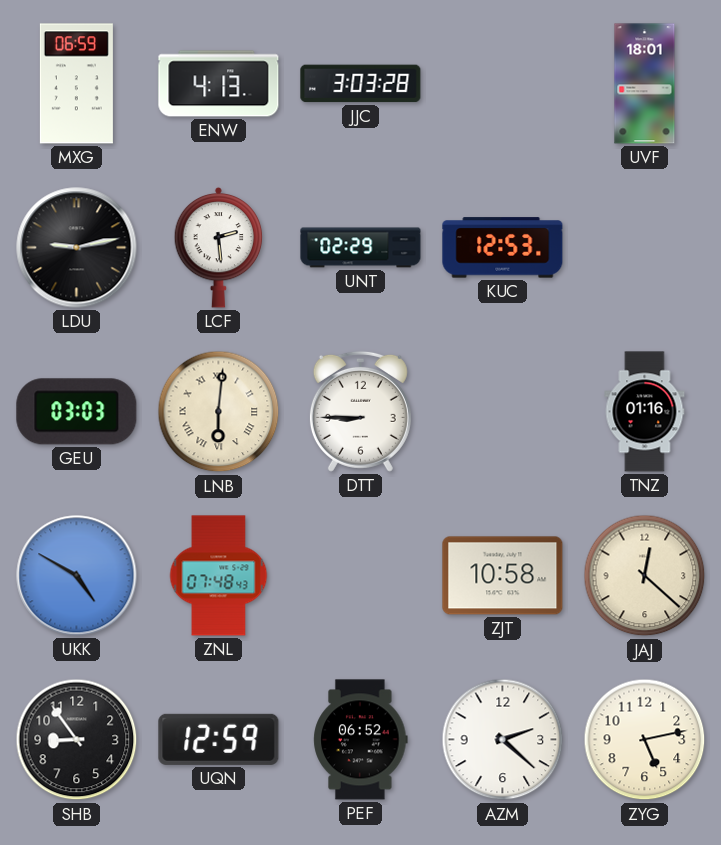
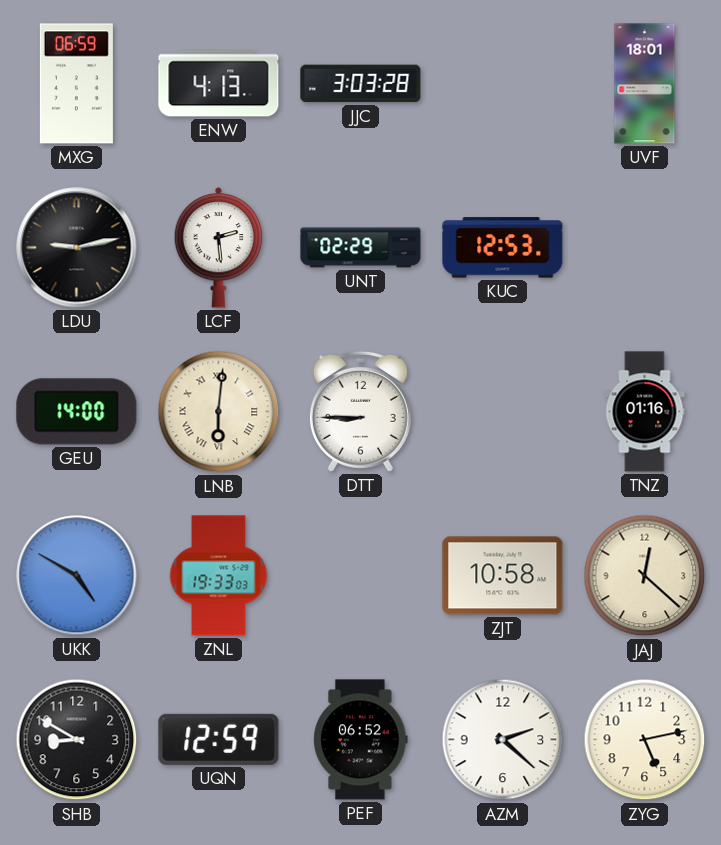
GEU: 03:03 -> 14:00
ZNL: 07:48 -> 19:33
SHB: 8:54 -> 8:50
